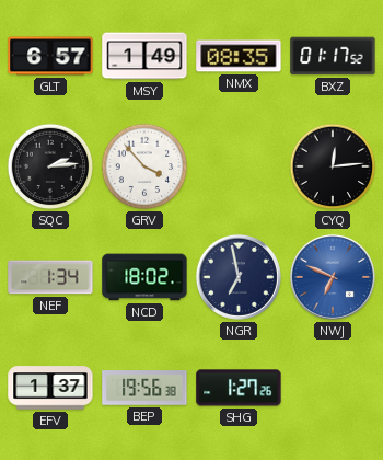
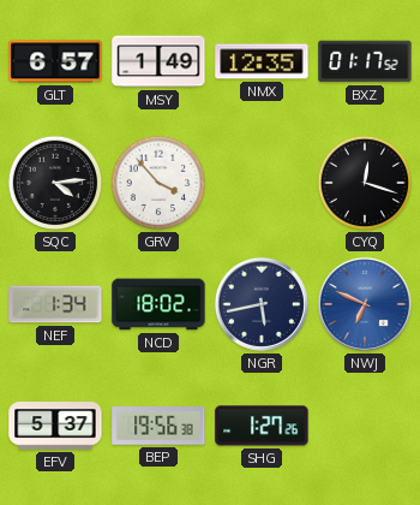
NMX: 08:35 -> 12:35
SQC: 2:14 -> 4:14
CYQ: 12:14 -> 12:18
NGR: 6:58 -> 5:43
EFV: 1:37 -> 5:37
